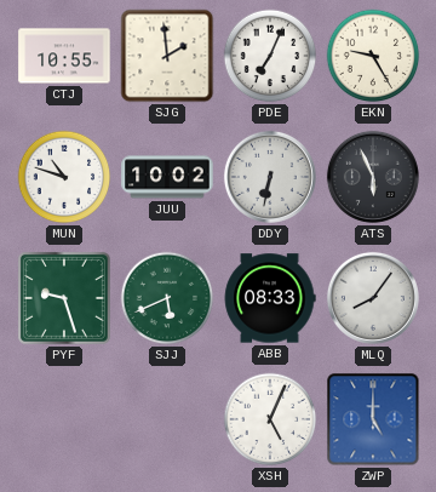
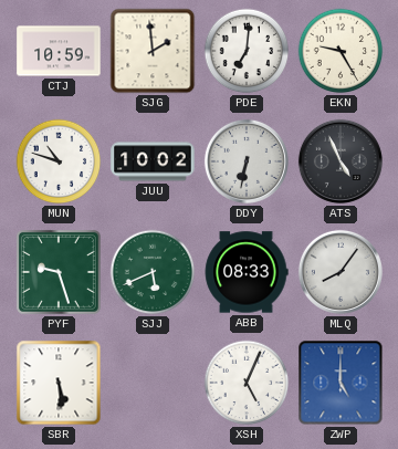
CTJ: 10:55 -> 10:59
PDE: 7:04 -> 7:01
ATS: 5:56 -> 4:56
SBR: none -> 5:29
